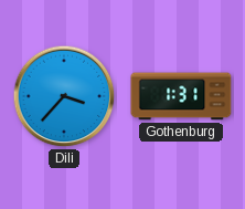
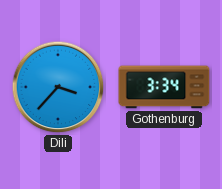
Gothenburg: 1:31 -> 3:34
